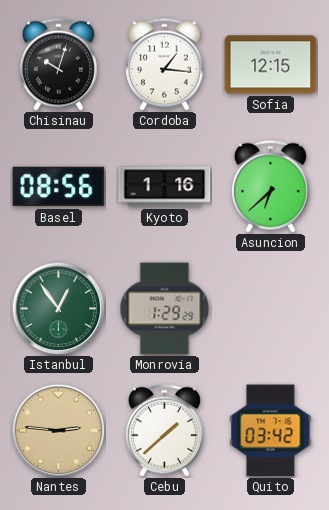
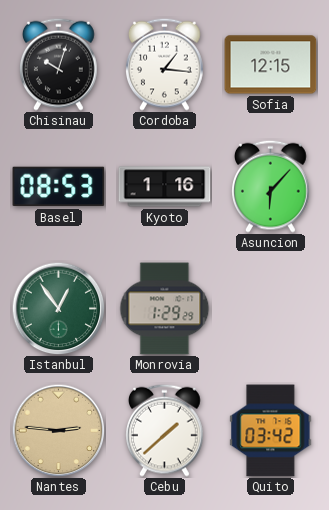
Basel: 08:56 -> 08:53
Asuncion: 6:38 -> 6:07
